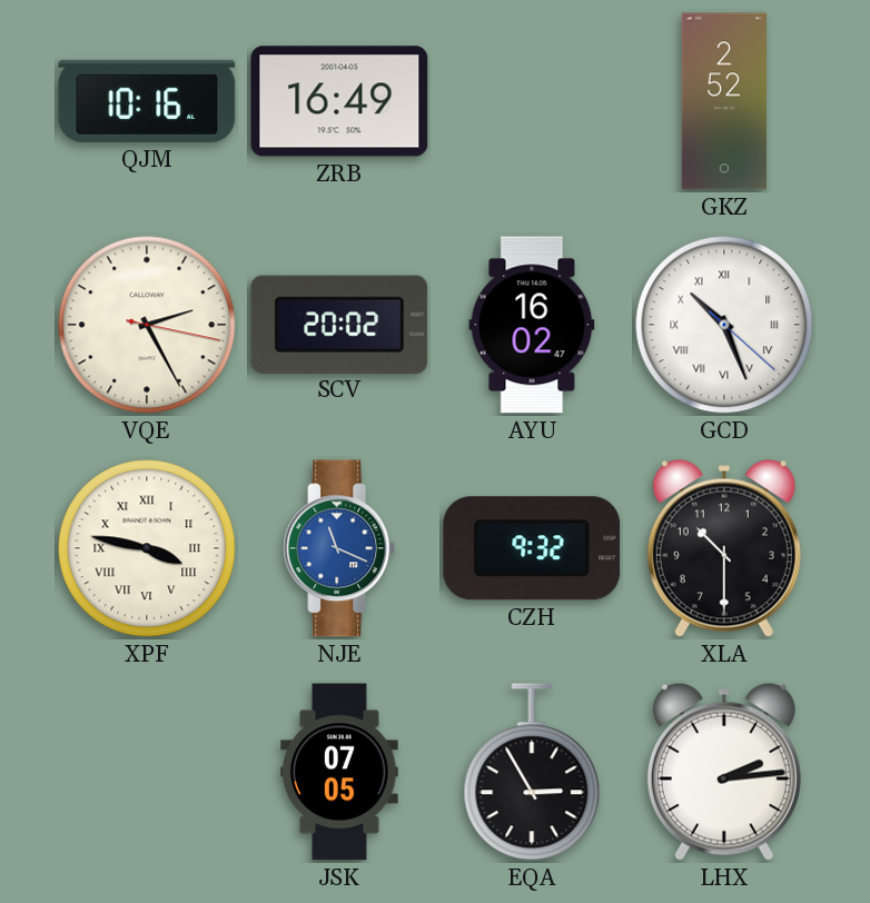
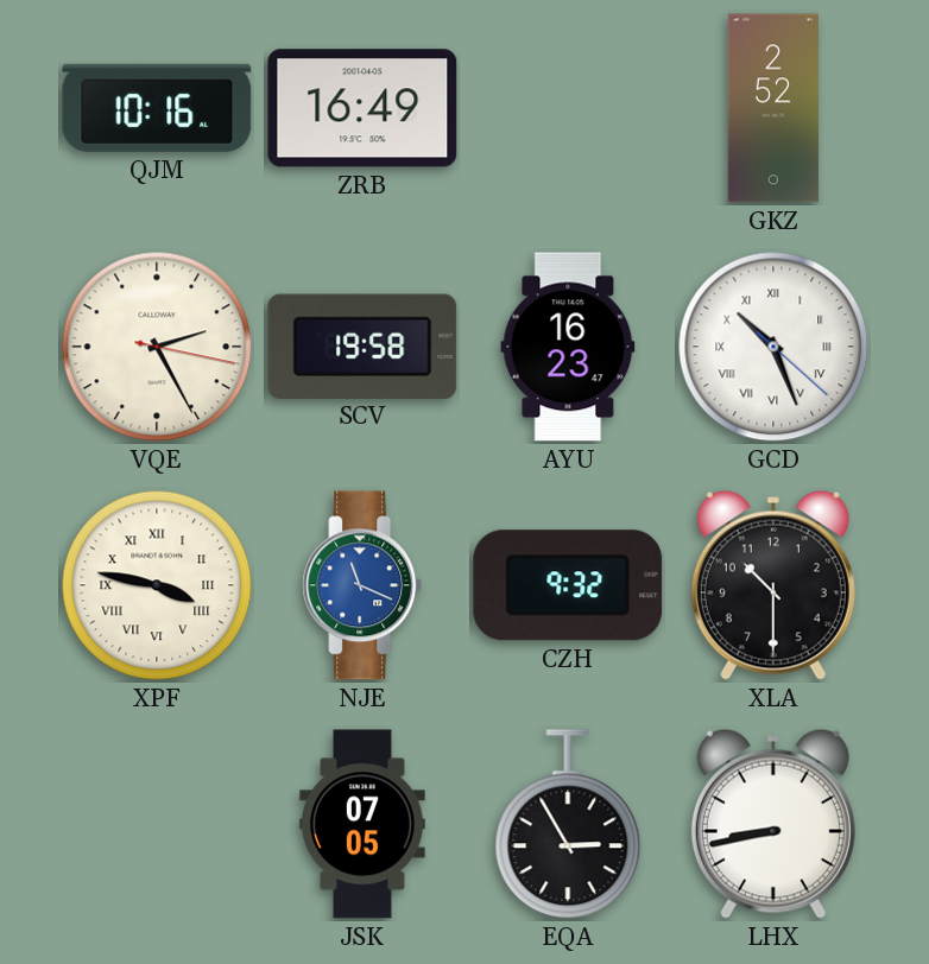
SCV: 20:02 -> 19:58
AYU: 16:02 -> 16:23
LHX: 2:14 -> 8:43
